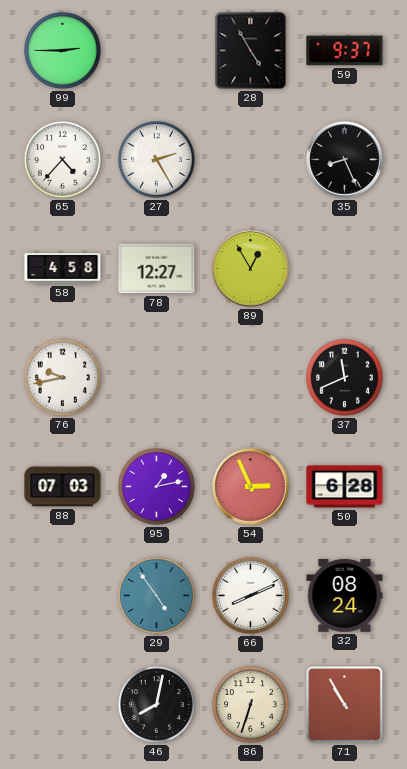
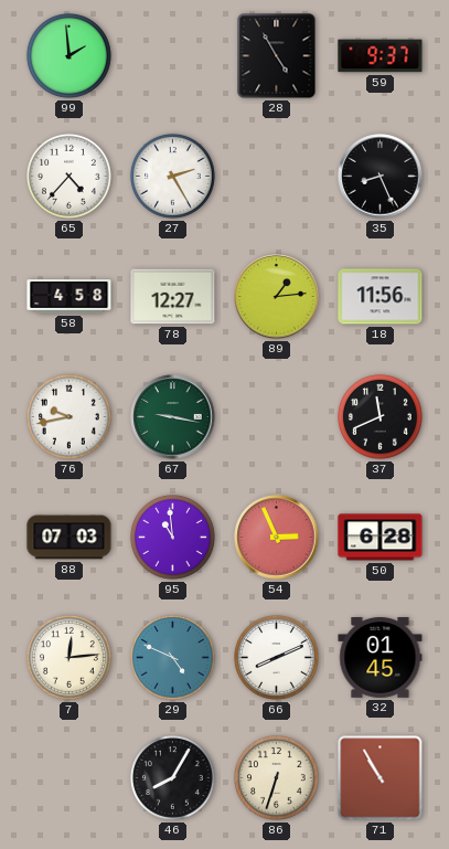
99: 2:45 -> 1:59
89: 12:55 -> 1:14
18: none -> 11:56
67: none -> 9:17
95: 1:13 -> 10:59
7: none -> 12:14
29: 4:54 -> 4:49
32: 08:24 -> 01:45
46: 8:02 -> 8:05
